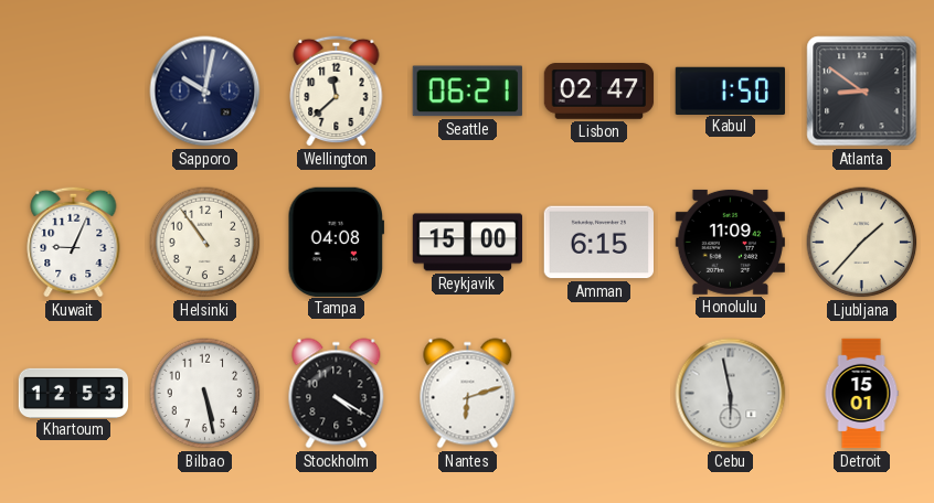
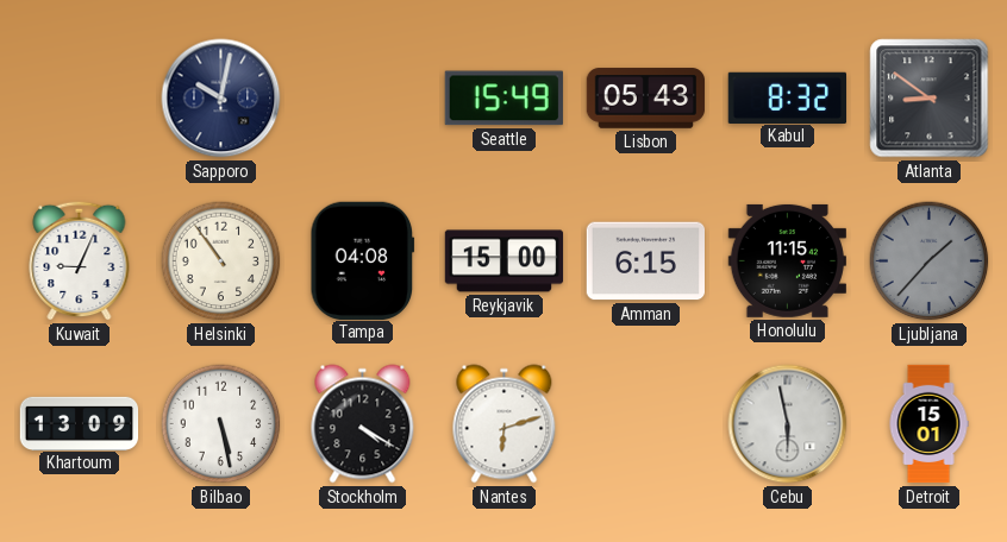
Wellington: 11:38 -> none
Seattle: 06:21 -> 15:49
Lisbon: 02:47 -> 05:43
Kabul: 1:50 -> 8:32
Honolulu: 11:09 -> 11:15
Ljubljana dial: cream -> grey
Khartoum: 12:53 -> 13:09
